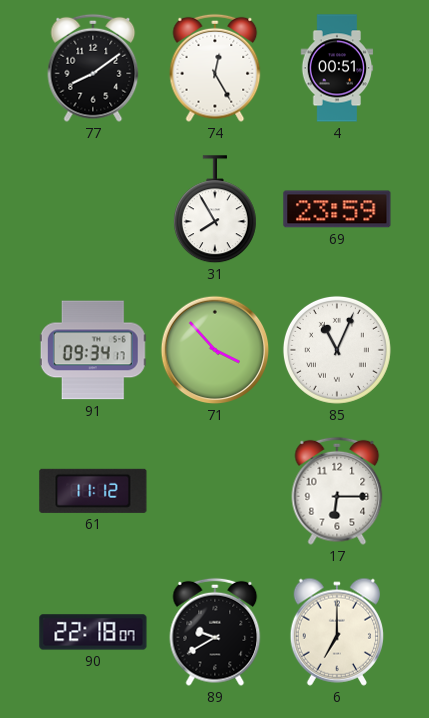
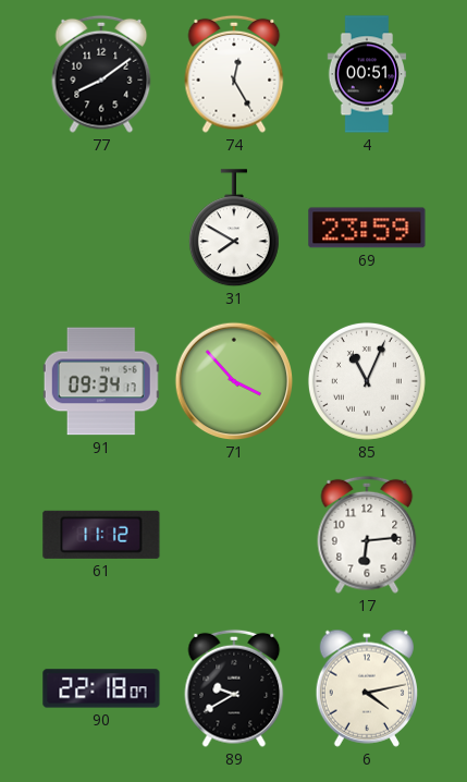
31: 7:55 -> 7:50
17: 6:15 -> 6:14
6: 7:00 -> 4:13
